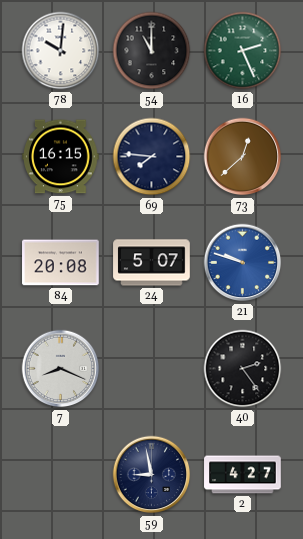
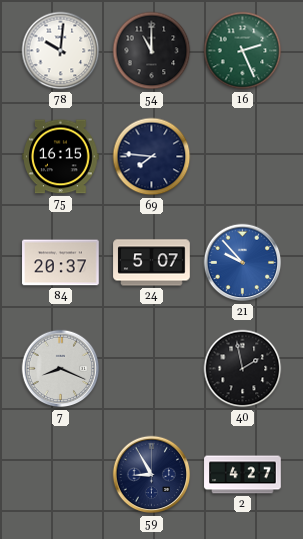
73: 12:38 -> none
84: 20:08 -> 20:37
21: 9:48 -> 9:53
40: 2:24 -> 1:58
59: 8:58 -> 8:55
